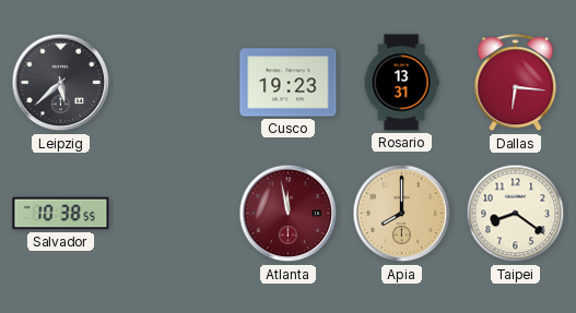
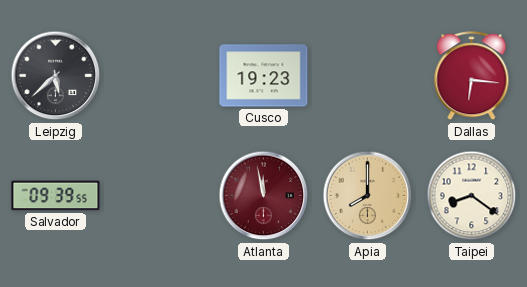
Rosario: 13:31 -> none
Salvador: 10:38 -> 09:39
